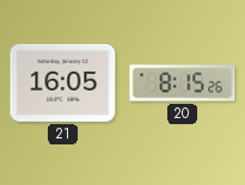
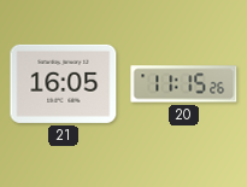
20: 8:15 -> 11:15
